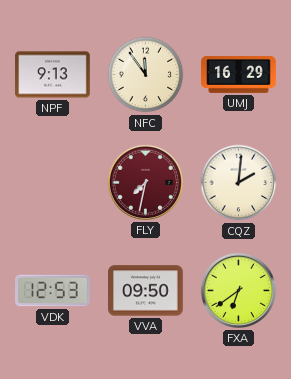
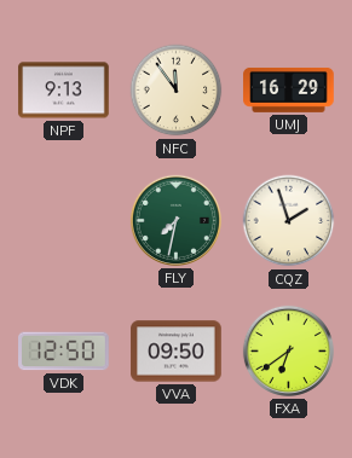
FLY dial: burgundy -> green
CQZ: 2:01 -> 1:57
VDK: 12:53 -> 12:50
